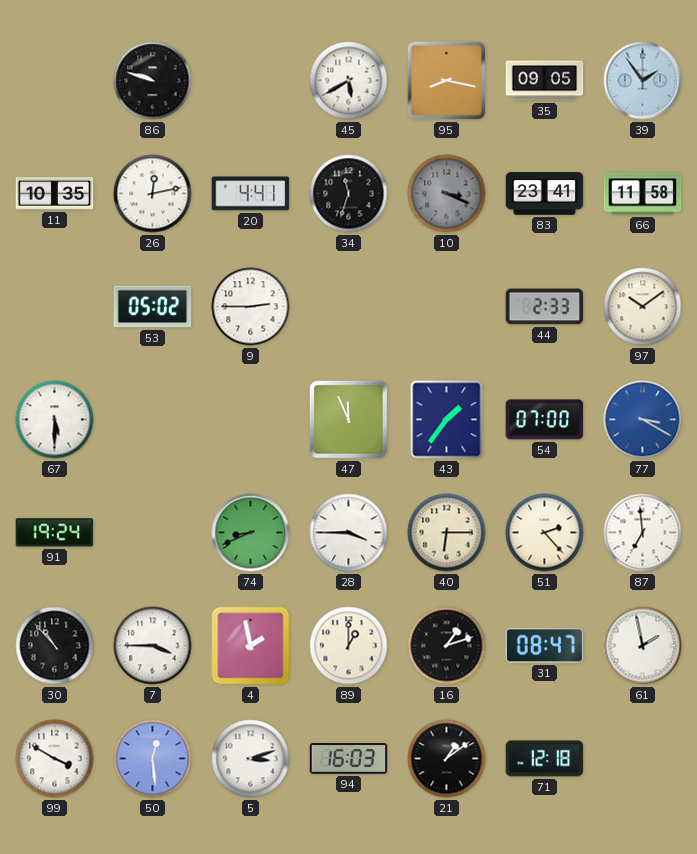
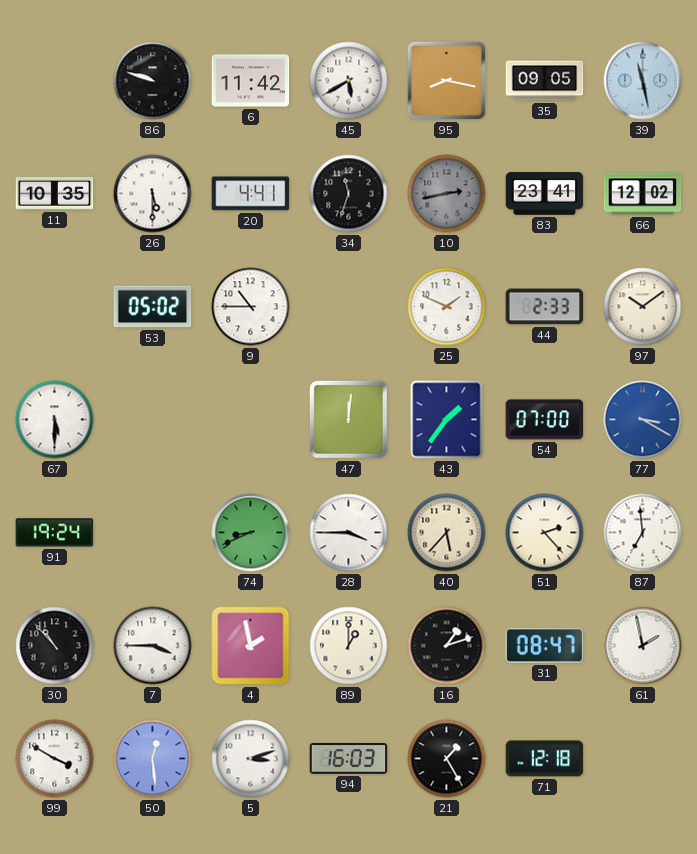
6: none -> 11:42
39: 1:54 -> 11:28
26: 12:13 -> 5:30
10: 3:19 -> 2:43
66: 11:58 -> 12:02
9: 2:45 -> 10:45
25: none -> 1:49
47: 11:56 -> 12:01
40: 6:15 -> 5:37
21: 1:09 -> 1:25
